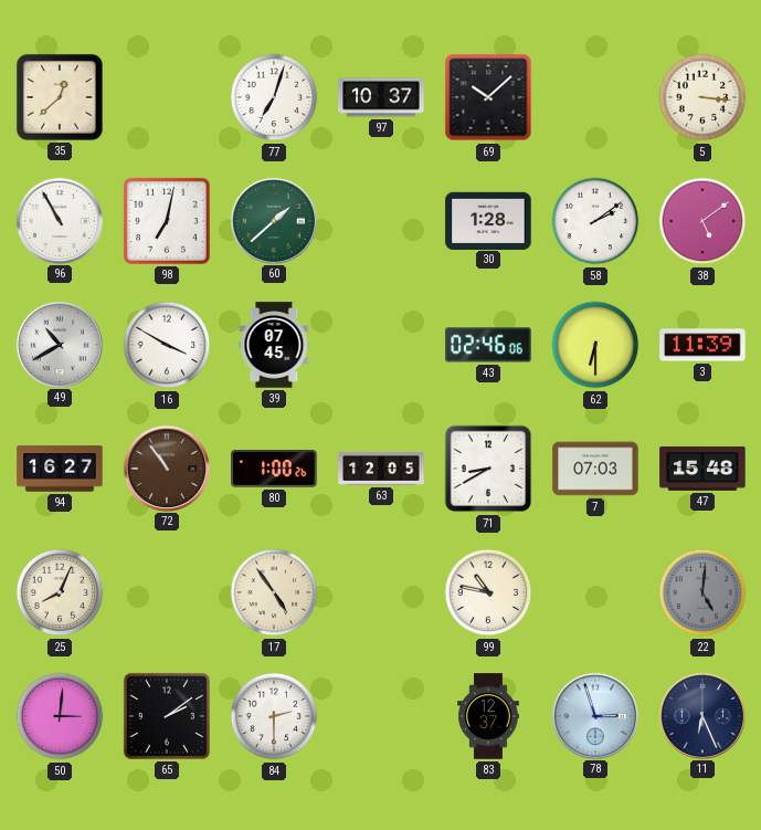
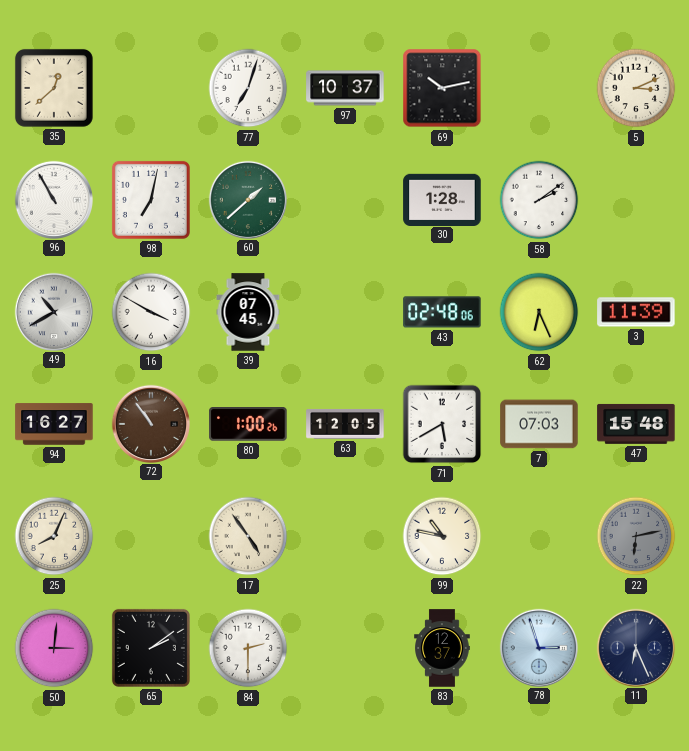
69: 10:08 -> 10:13
5: 3:16 -> 3:11
38: 5:09 -> none
43: 02:46 -> 02:48
62: 6:30 -> 6:26
71: 8:40 -> 5:40
22: 5:01 -> 6:13
